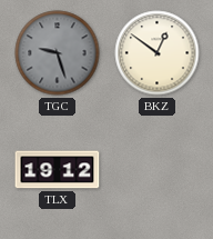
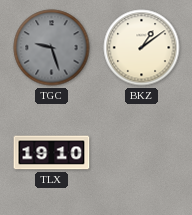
BKZ: 12:51 -> 1:09
TLX: 19:12 -> 19:10
